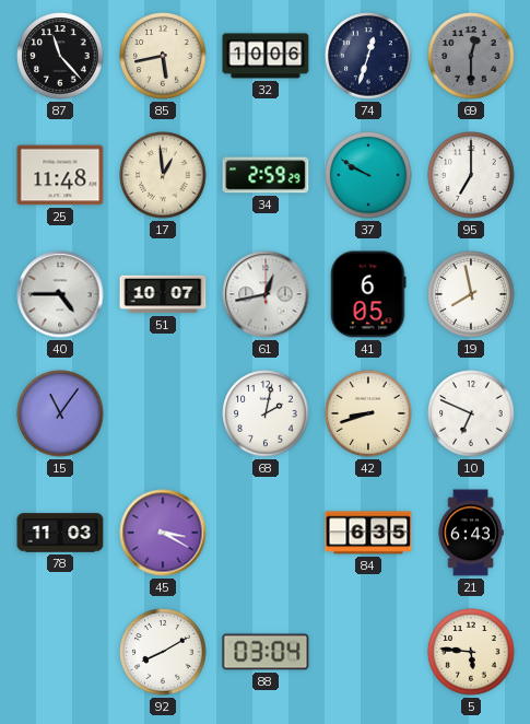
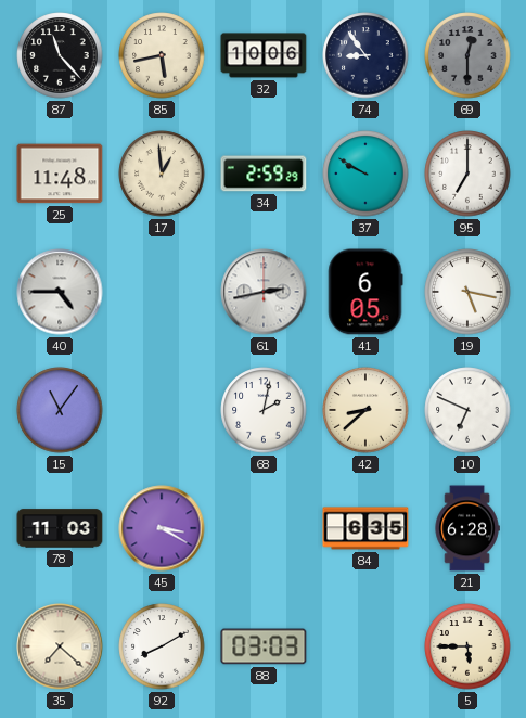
74: 12:33 -> 8:54
51: 10:07 -> none
61: 12:43 -> 2:43
19: 7:58 -> 5:17
42: 8:42 -> 8:38
21: 6:43 -> 6:28
35: none -> 7:22
88: 03:04 -> 03:03
5: 5:46 -> 5:45
